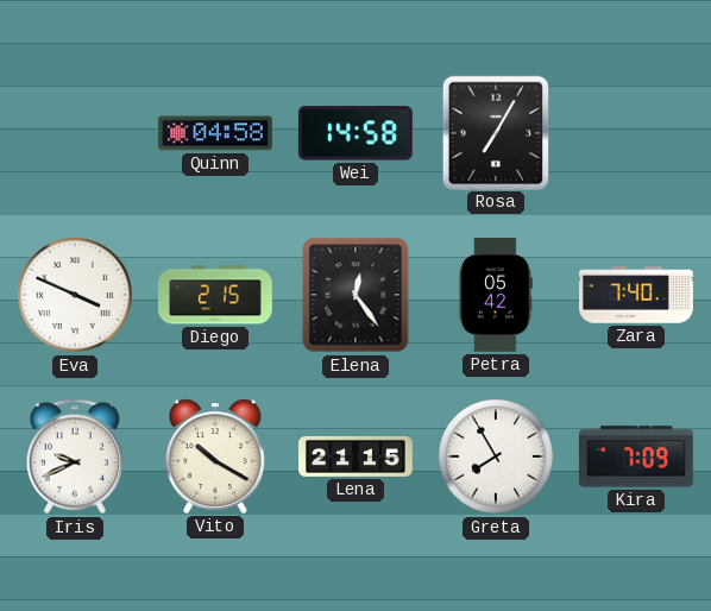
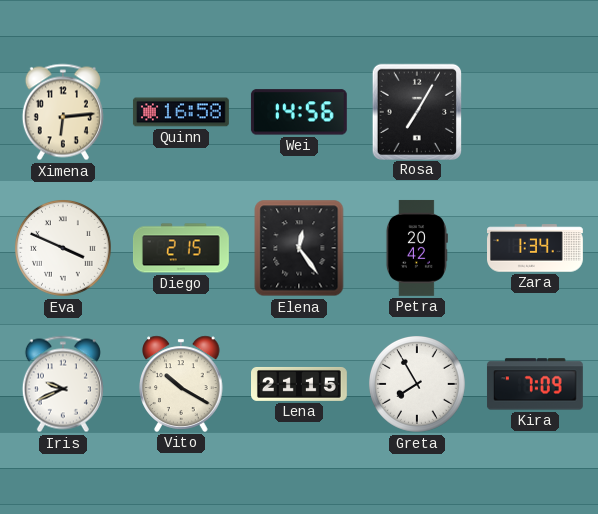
Ximena: none -> 6:14
Quinn: 04:58 -> 16:58
Wei: 14:58 -> 14:56
Petra: 05:42 -> 20:42
Zara: 7:40 -> 1:34
